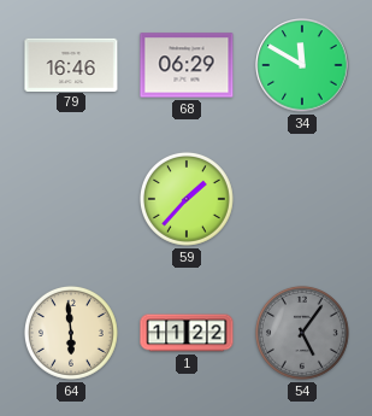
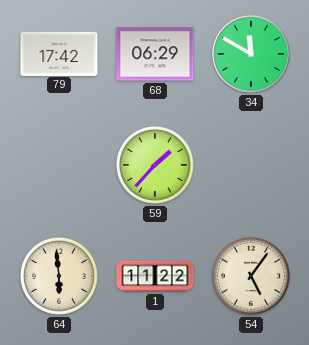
79: 16:46 -> 17:42
54 dial: grey -> cream
